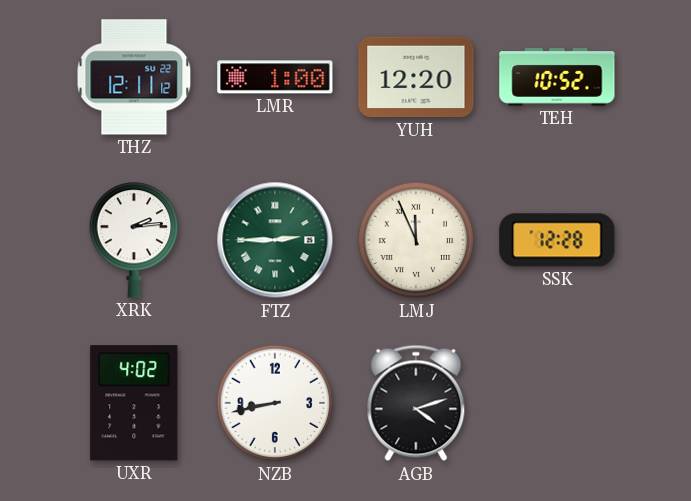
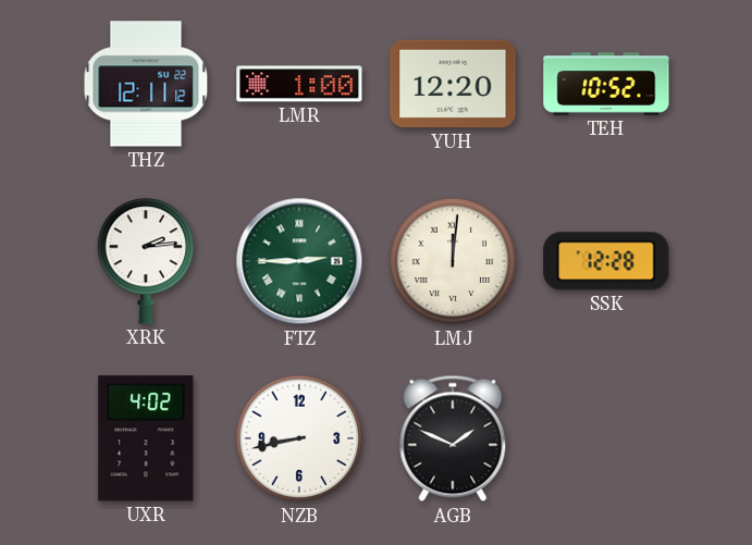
LMJ: 11:56 -> 12:01
AGB: 4:12 -> 1:49
